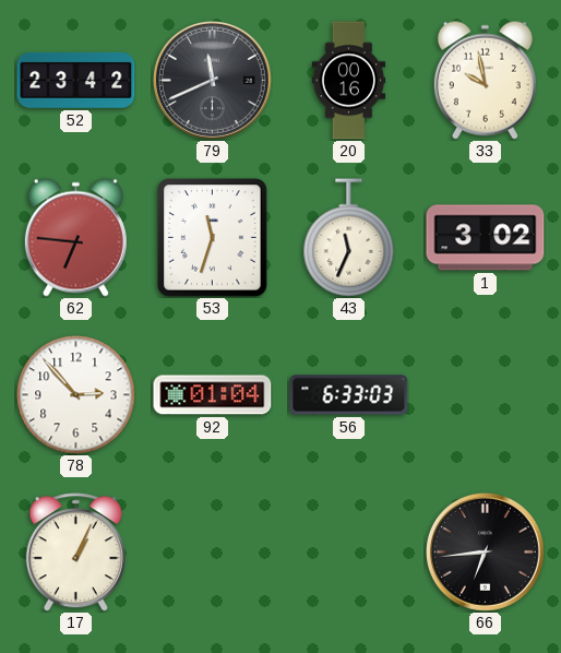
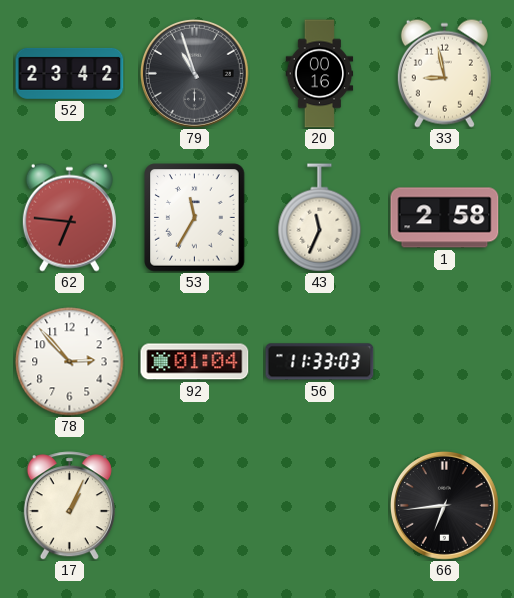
79: 11:41 -> 10:57
33: 9:58 -> 8:58
53: 11:33 -> 11:35
1: 3:02 -> 2:58
56: 6:33 -> 11:33
